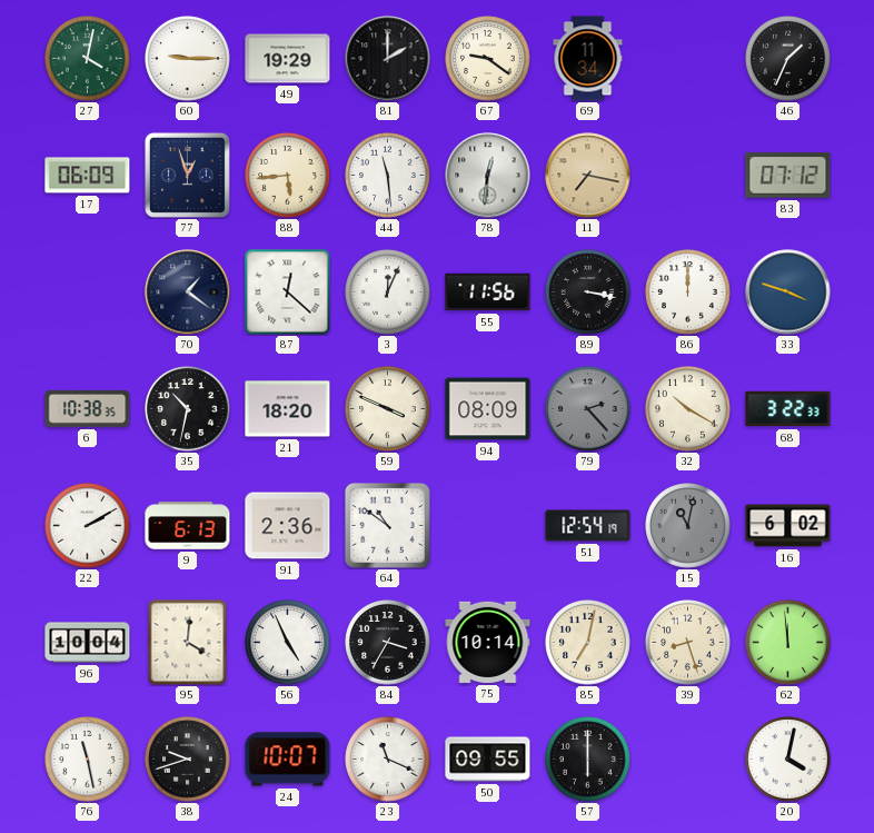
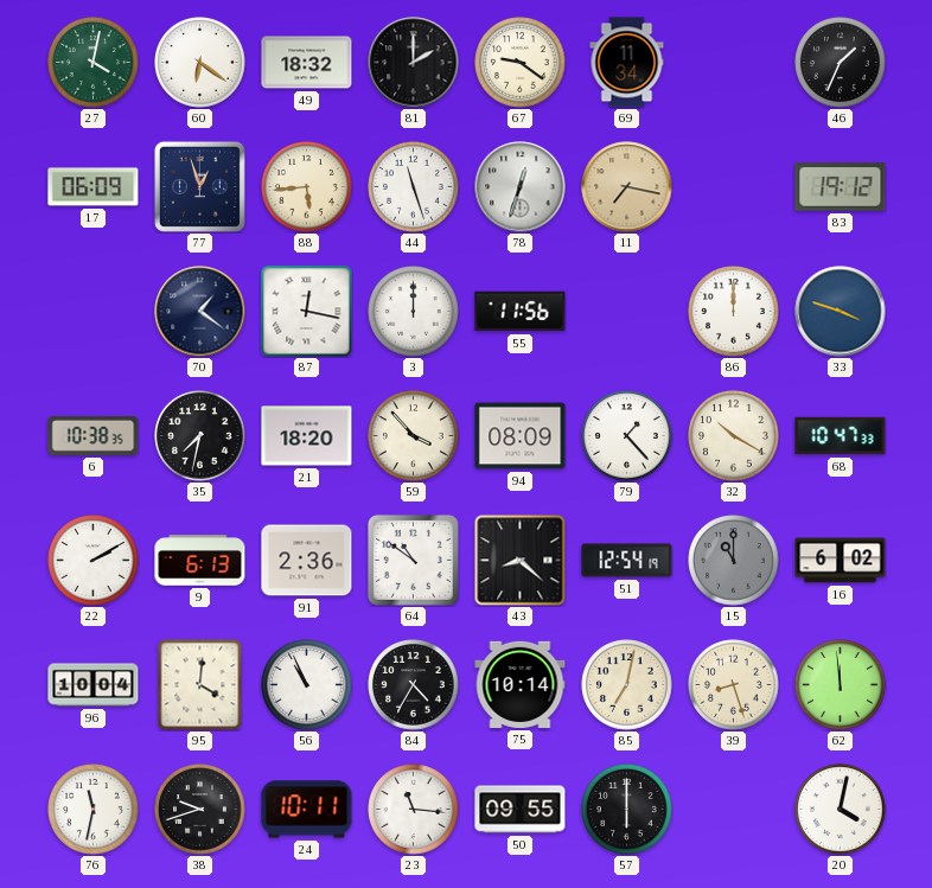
60: 9:15 -> 6:21
49: 19:29 -> 18:32
44: 11:29 -> 11:27
78: 12:31 -> 12:33
83: 07:12 -> 19:12
87: 12:22 -> 12:17
3: 12:04 -> 12:00
89: 3:17 -> none
35: 10:32 -> 7:32
59: 3:49 -> 3:53
79: 2:23 -> 1:23
79 dial: grey -> white
68: 3:22 -> 10:47
43: none -> 8:22
15: 11:02 -> 11:00
56: 4:56 -> 10:56
84: 3:35 -> 4:35
76: 11:28 -> 11:32
24: 10:07 -> 10:11
23: 11:19 -> 11:16
